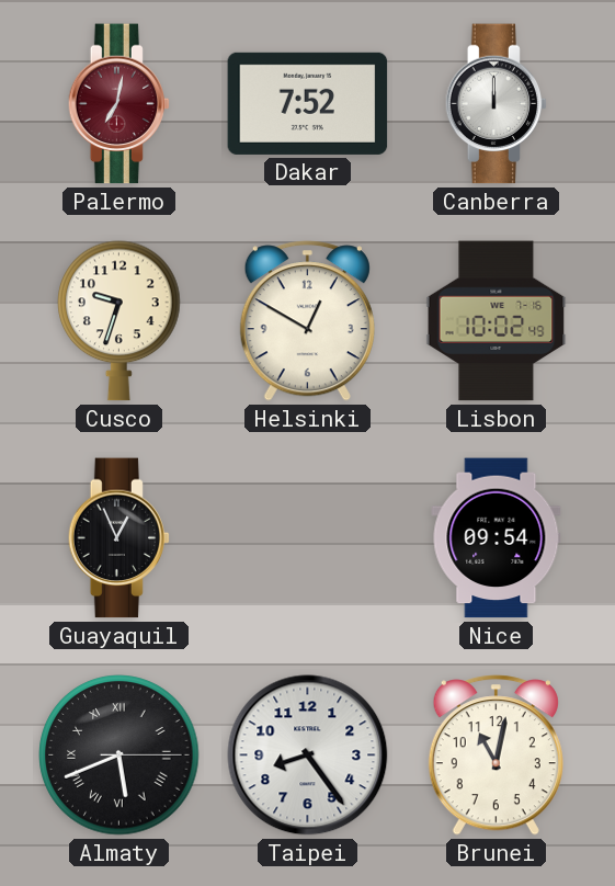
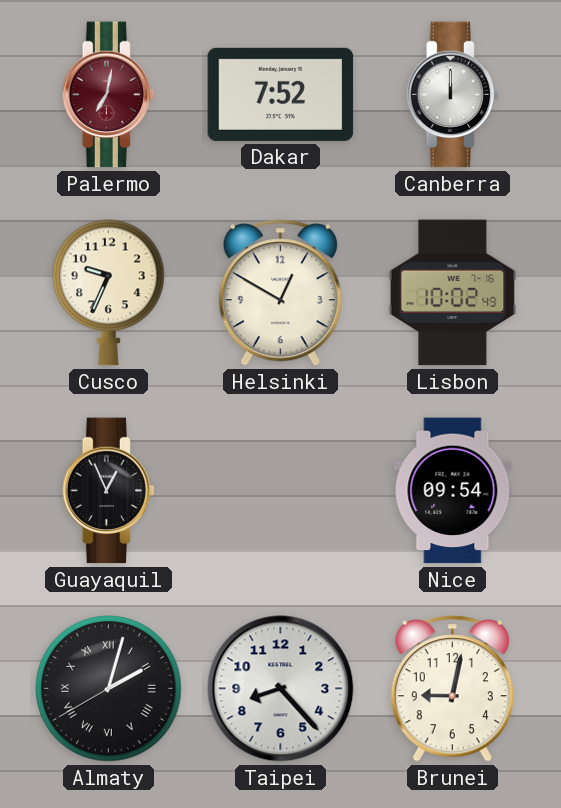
Cusco: 9:33 -> 9:34
Almaty: 5:41 -> 2:02
Taipei: 8:24 -> 8:23
Brunei: 11:02 -> 9:02
